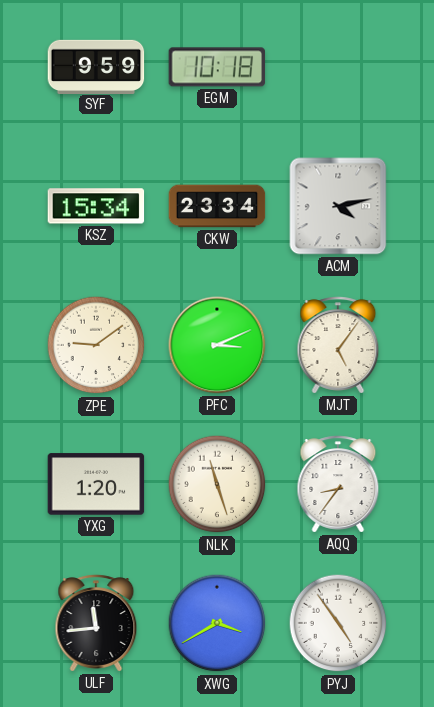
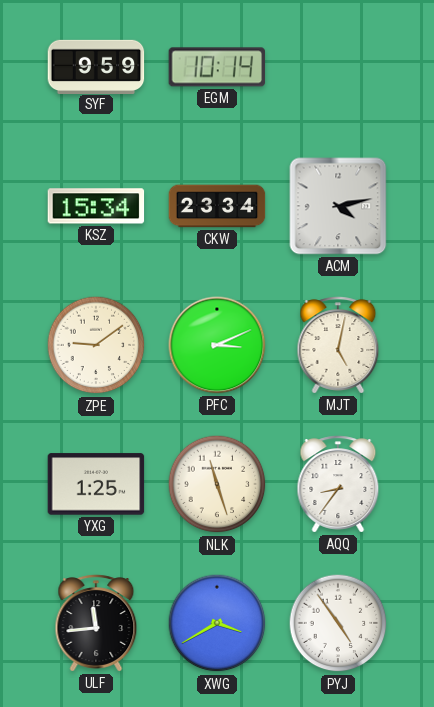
EGM: 10:18 -> 10:14
MJT: 5:06 -> 5:02
YXG: 1:20 -> 1:25
